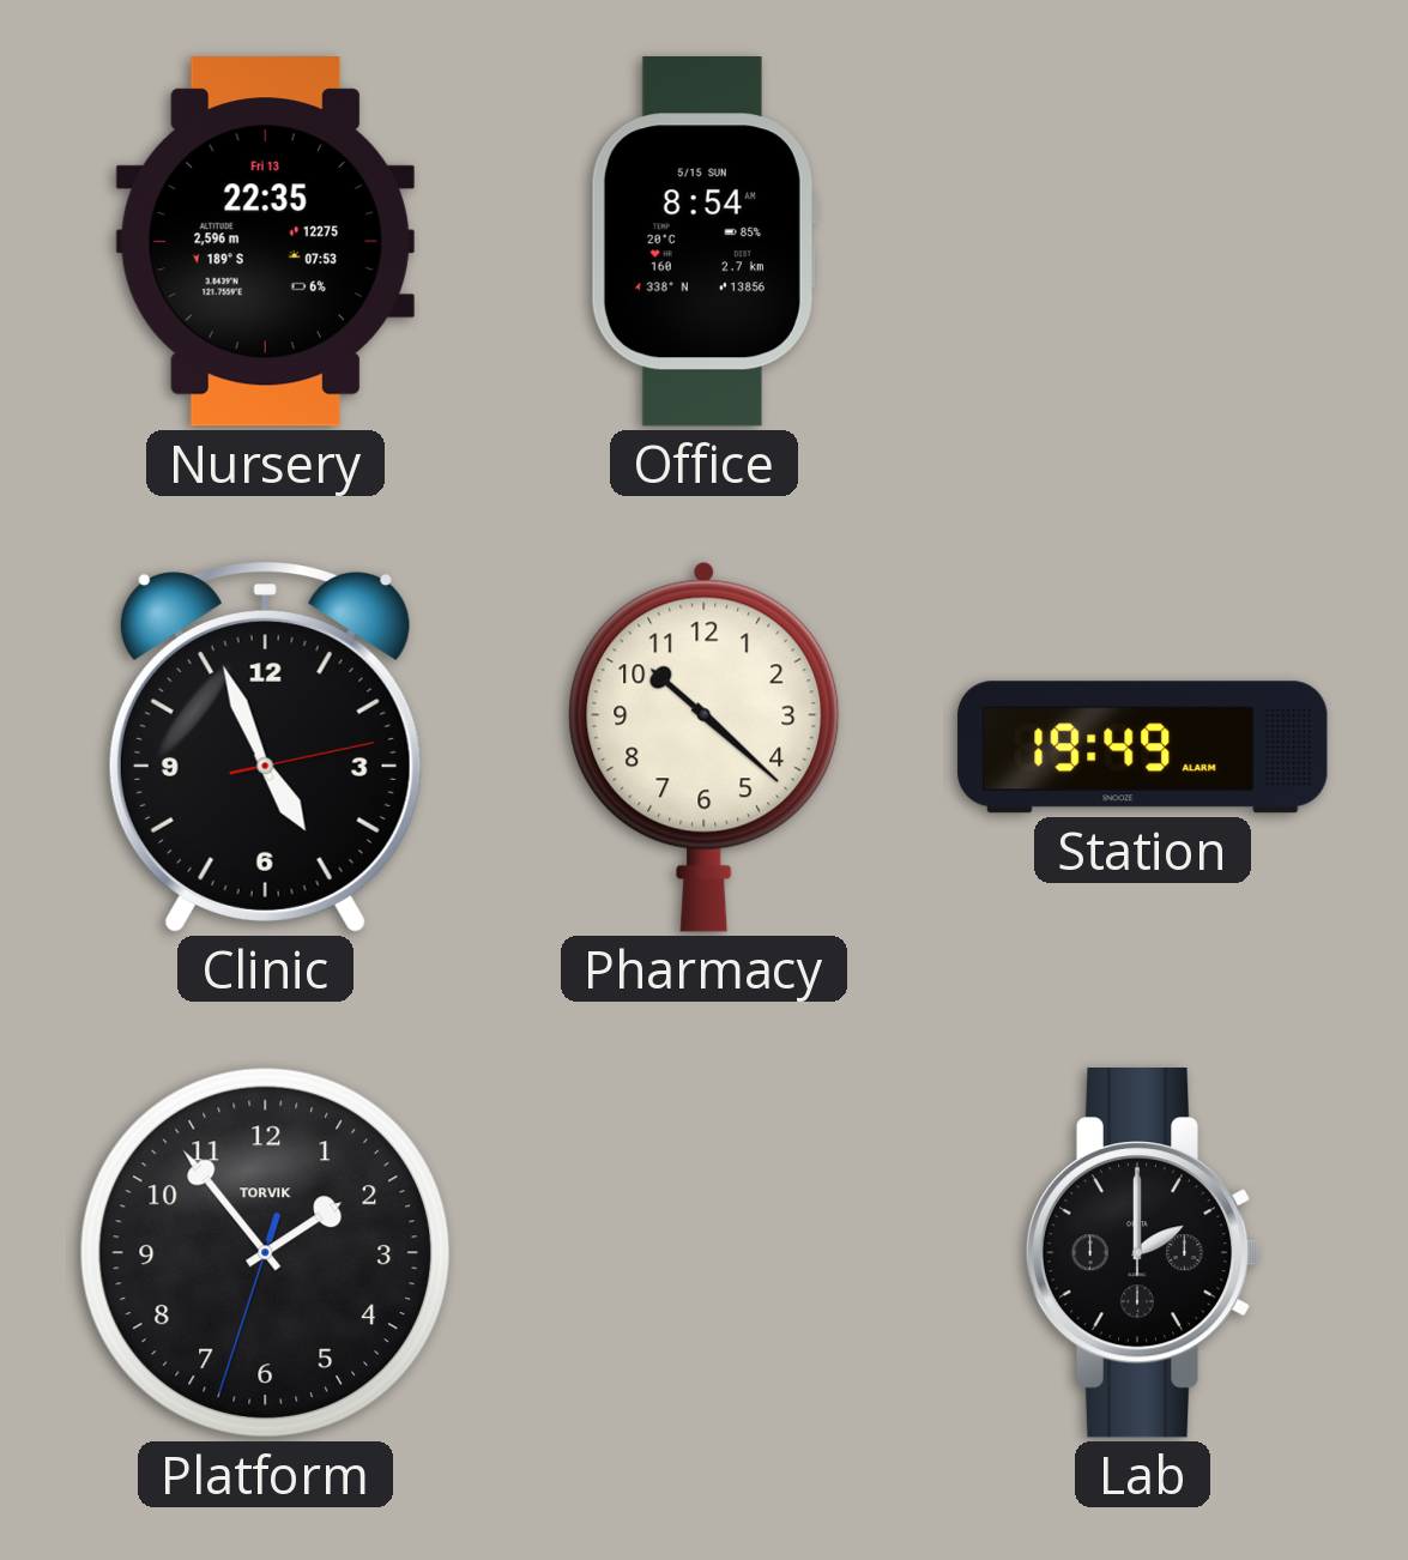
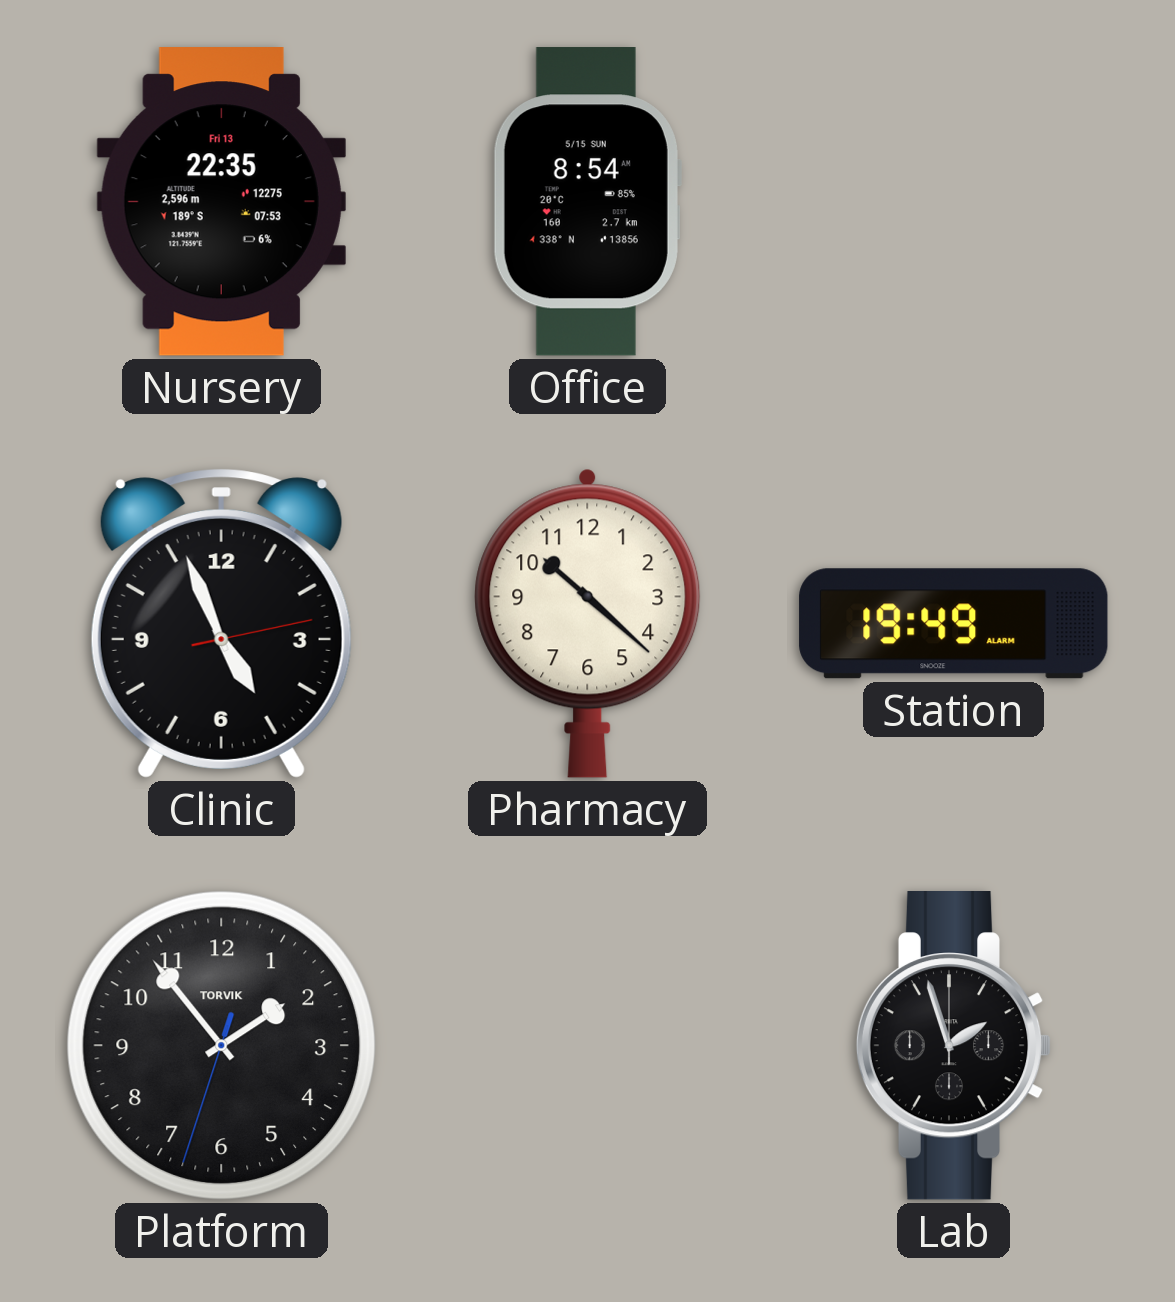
Lab: 2:00 -> 1:57
